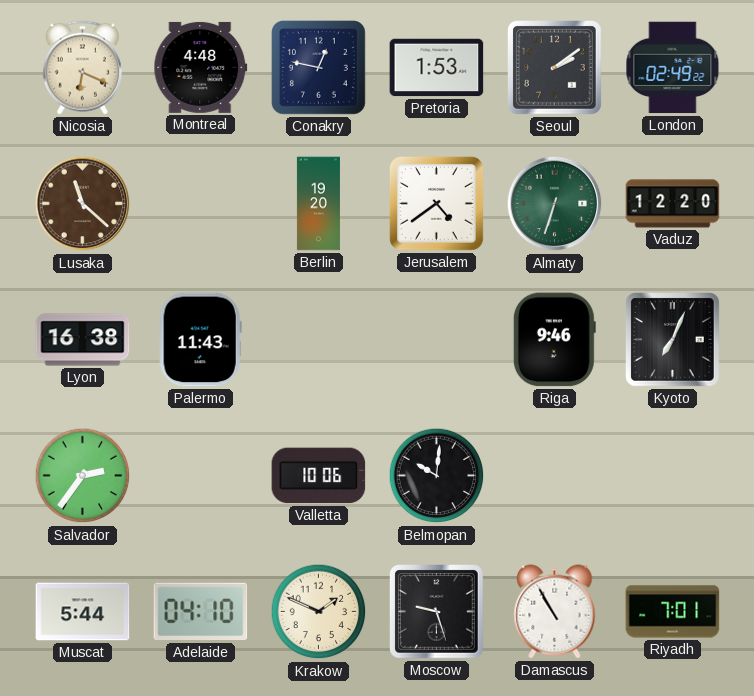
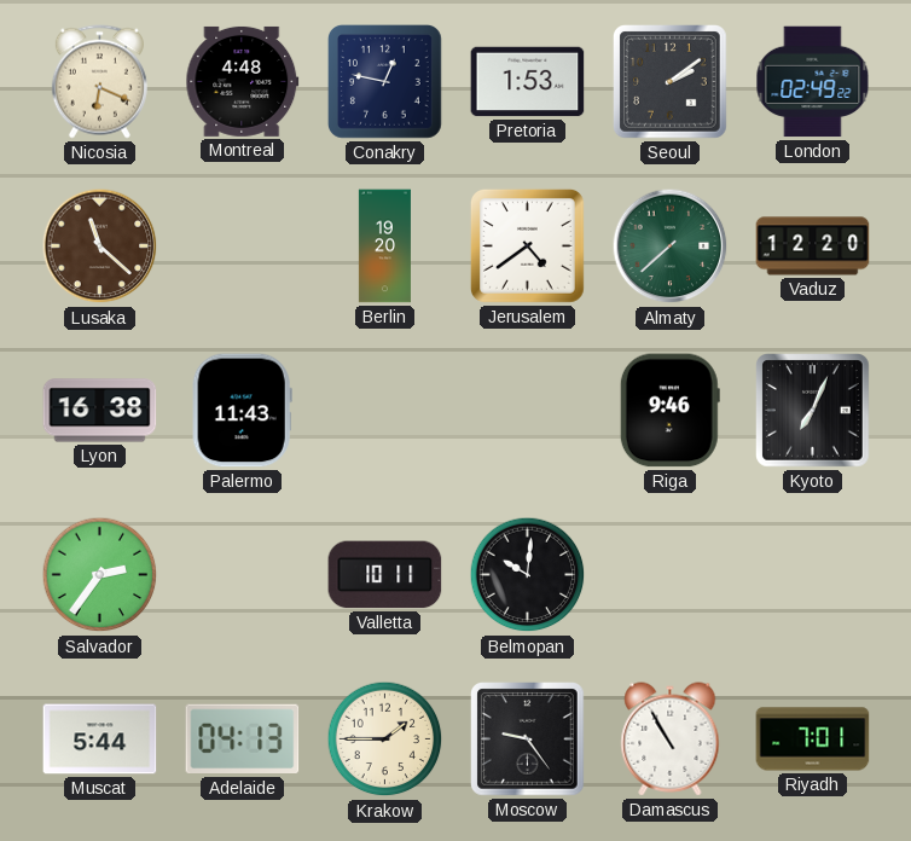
Almaty: 6:33 -> 7:38
Valletta: 10:06 -> 10:11
Adelaide: 04:10 -> 04:13
Krakow: 1:49 -> 1:45
Moscow: 9:27 -> 9:24
